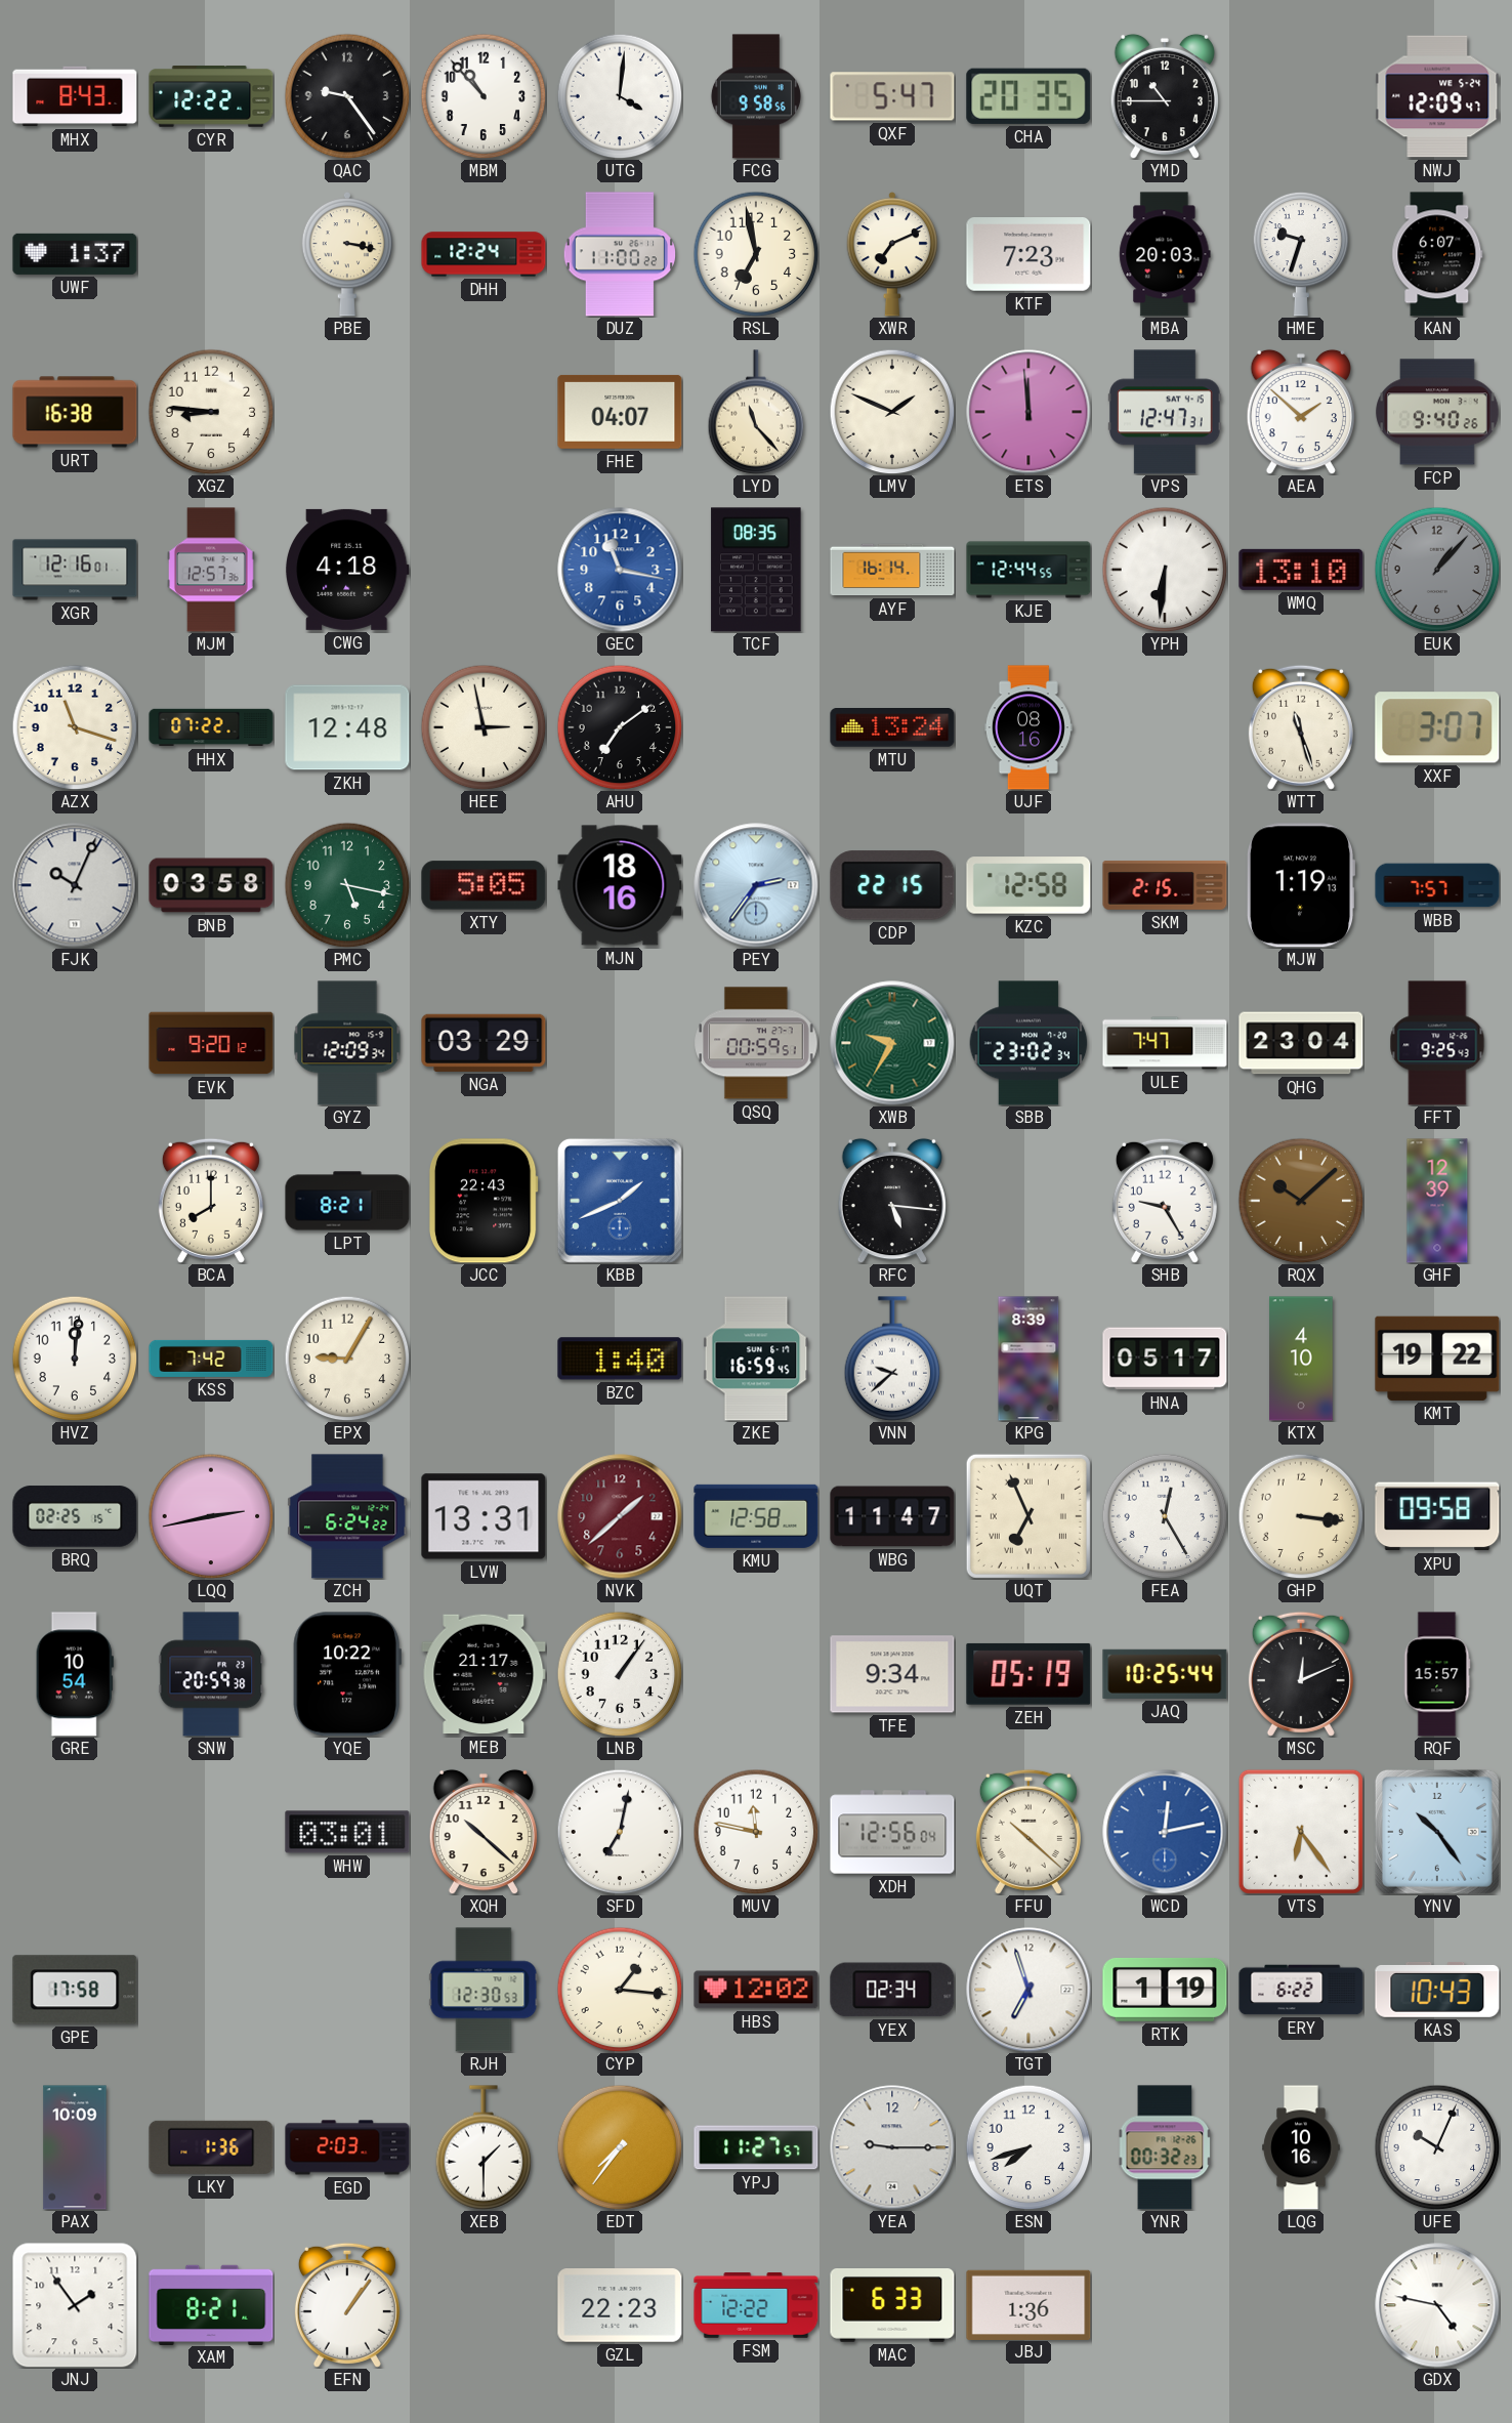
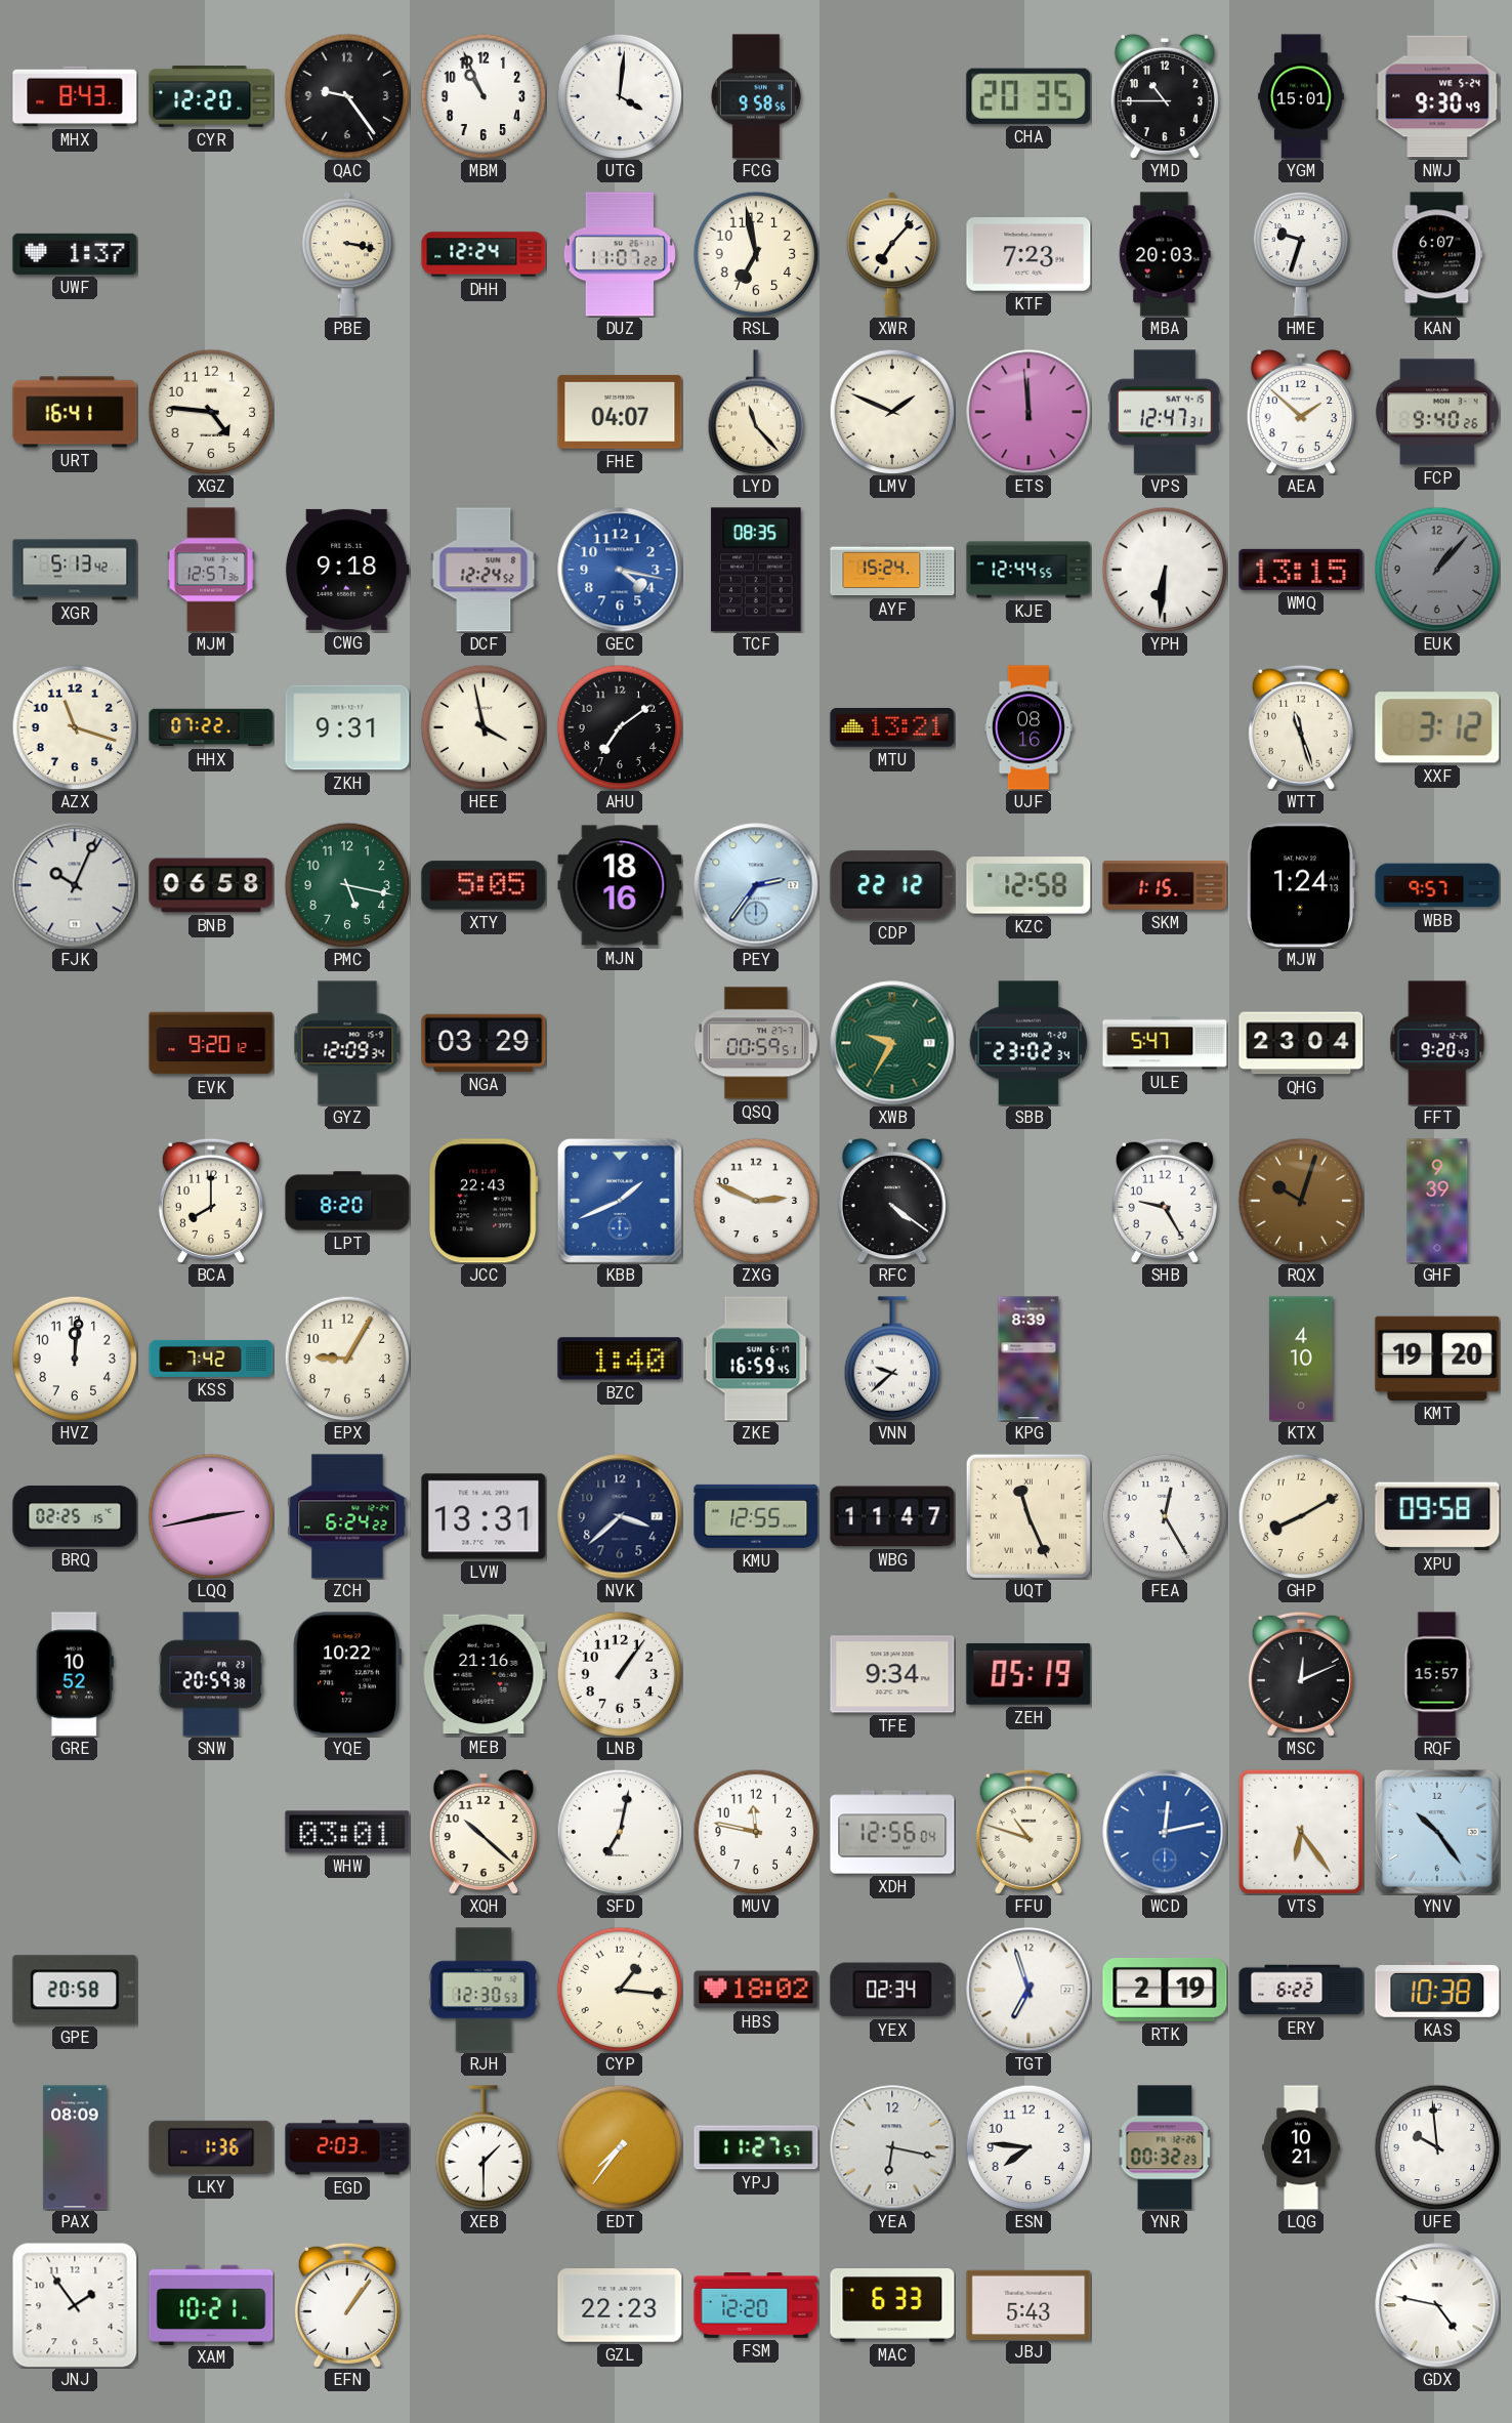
CYR: 12:22 -> 12:20
MBM: 10:53 -> 10:56
QXF: 5:47 -> none
YGM: none -> 15:01
NWJ: 12:09 -> 9:30
DUZ: 11:00 -> 11:07
XWR: 7:11 -> 7:07
URT: 16:38 -> 16:41
XGZ: 8:46 -> 4:46
XGR: 12:16 -> 5:13
CWG: 4:18 -> 9:18
DCF: none -> 12:24
GEC: 11:17 -> 4:17
AYF: 16:14 -> 15:24
WMQ: 13:10 -> 13:15
ZKH: 12:48 -> 9:31
HEE: 2:58 -> 3:58
MTU: 13:24 -> 13:21
XXF: 3:07 -> 3:12
BNB: 03:58 -> 06:58
CDP: 22:15 -> 22:12
SKM: 2:15 -> 1:15
MJW: 1:19 -> 1:24
WBB: 7:57 -> 9:57
ULE: 7:47 -> 5:47
FFT: 9:25 -> 9:20
LPT: 8:21 -> 8:20
ZXG: none -> 2:49
RFC: 5:16 -> 4:21
RQX: 10:08 -> 10:03
GHF: 12:39 -> 9:39
HNA: 05:17 -> none
KMT: 19:22 -> 19:20
NVK: 1:38 -> 3:38
NVK dial: burgundy -> navy
KMU: 12:58 -> 12:55
UQT: 6:56 -> 11:26
GHP: 3:16 -> 8:10
GRE: 10:54 -> 10:52
MEB: 21:17 -> 21:16
JAQ: 10:25 -> none
FFU: 10:22 -> 10:48
GPE: 17:58 -> 20:58
HBS: 12:02 -> 18:02
RTK: 1:19 -> 2:19
KAS: 10:43 -> 10:38
PAX: 10:09 -> 08:09
YEA: 9:15 -> 6:17
ESN: 7:42 -> 7:46
LQG: 10:16 -> 10:21
UFE: 10:04 -> 9:59
XAM: 8:21 -> 10:21
FSM: 12:22 -> 12:20
JBJ: 1:36 -> 5:43
